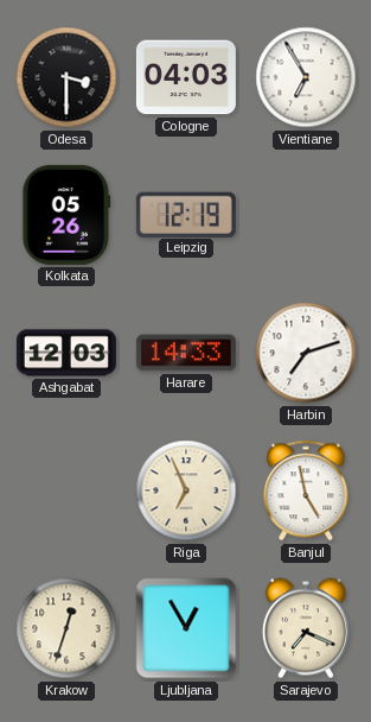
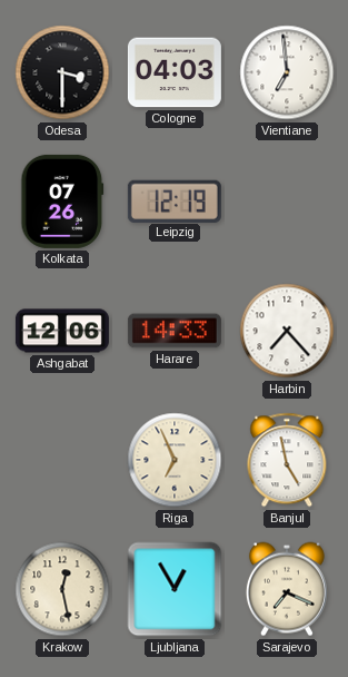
Vientiane: 6:55 -> 6:59
Kolkata: 05:26 -> 07:26
Ashgabat: 12:03 -> 12:06
Harbin: 7:12 -> 7:23
Krakow: 12:33 -> 12:28
